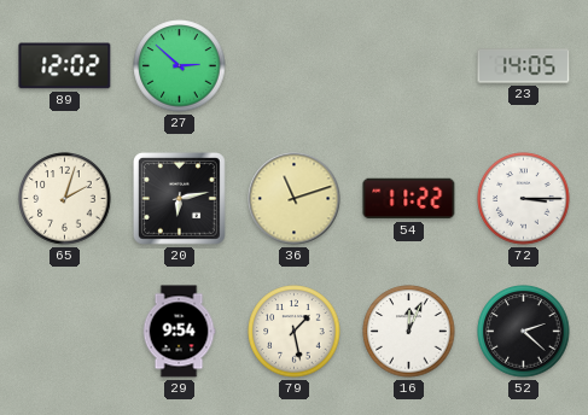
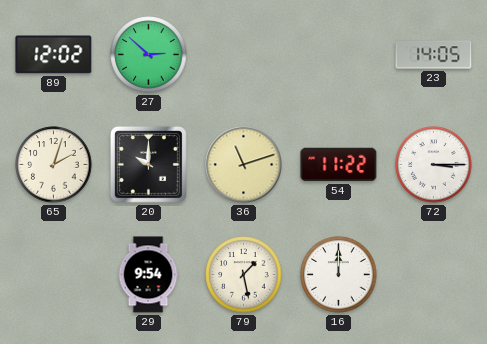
20: 6:13 -> 10:00
16: 12:04 -> 12:00
52: 2:22 -> none
